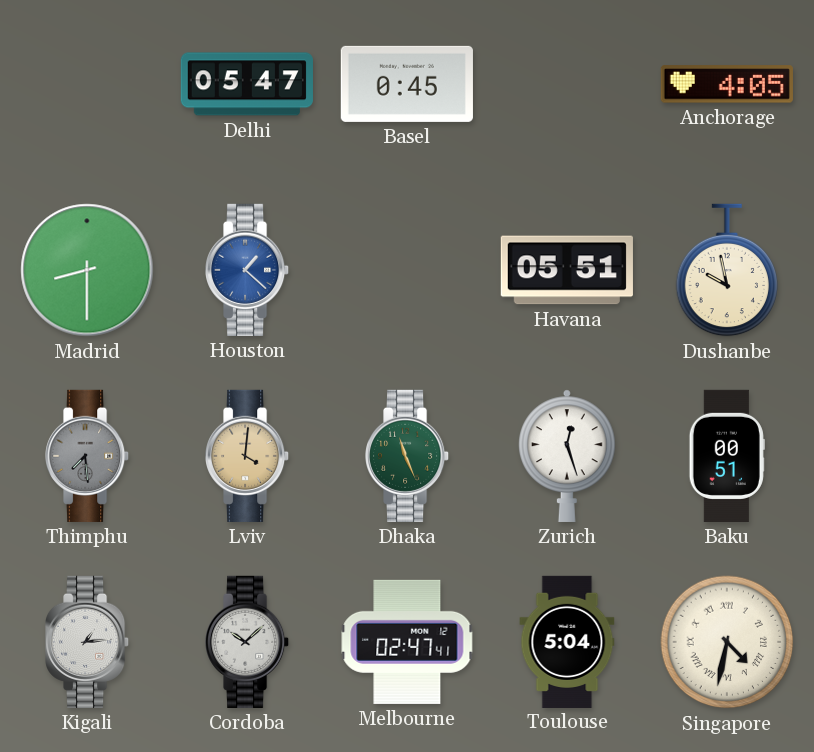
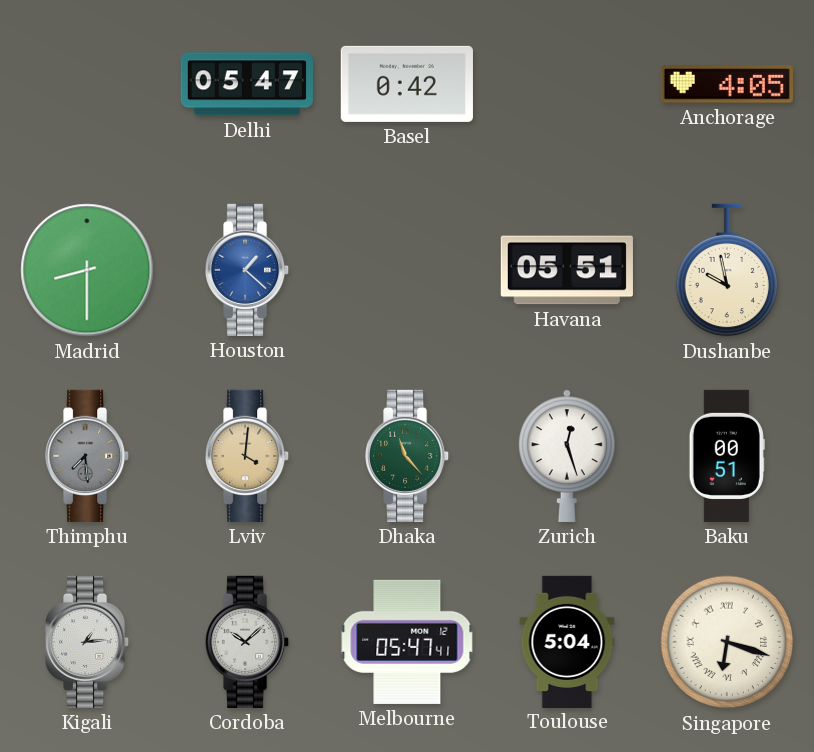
Basel: 0:45 -> 0:42
Dhaka: 11:26 -> 11:23
Melbourne: 02:47 -> 05:47
Singapore: 4:32 -> 6:18
